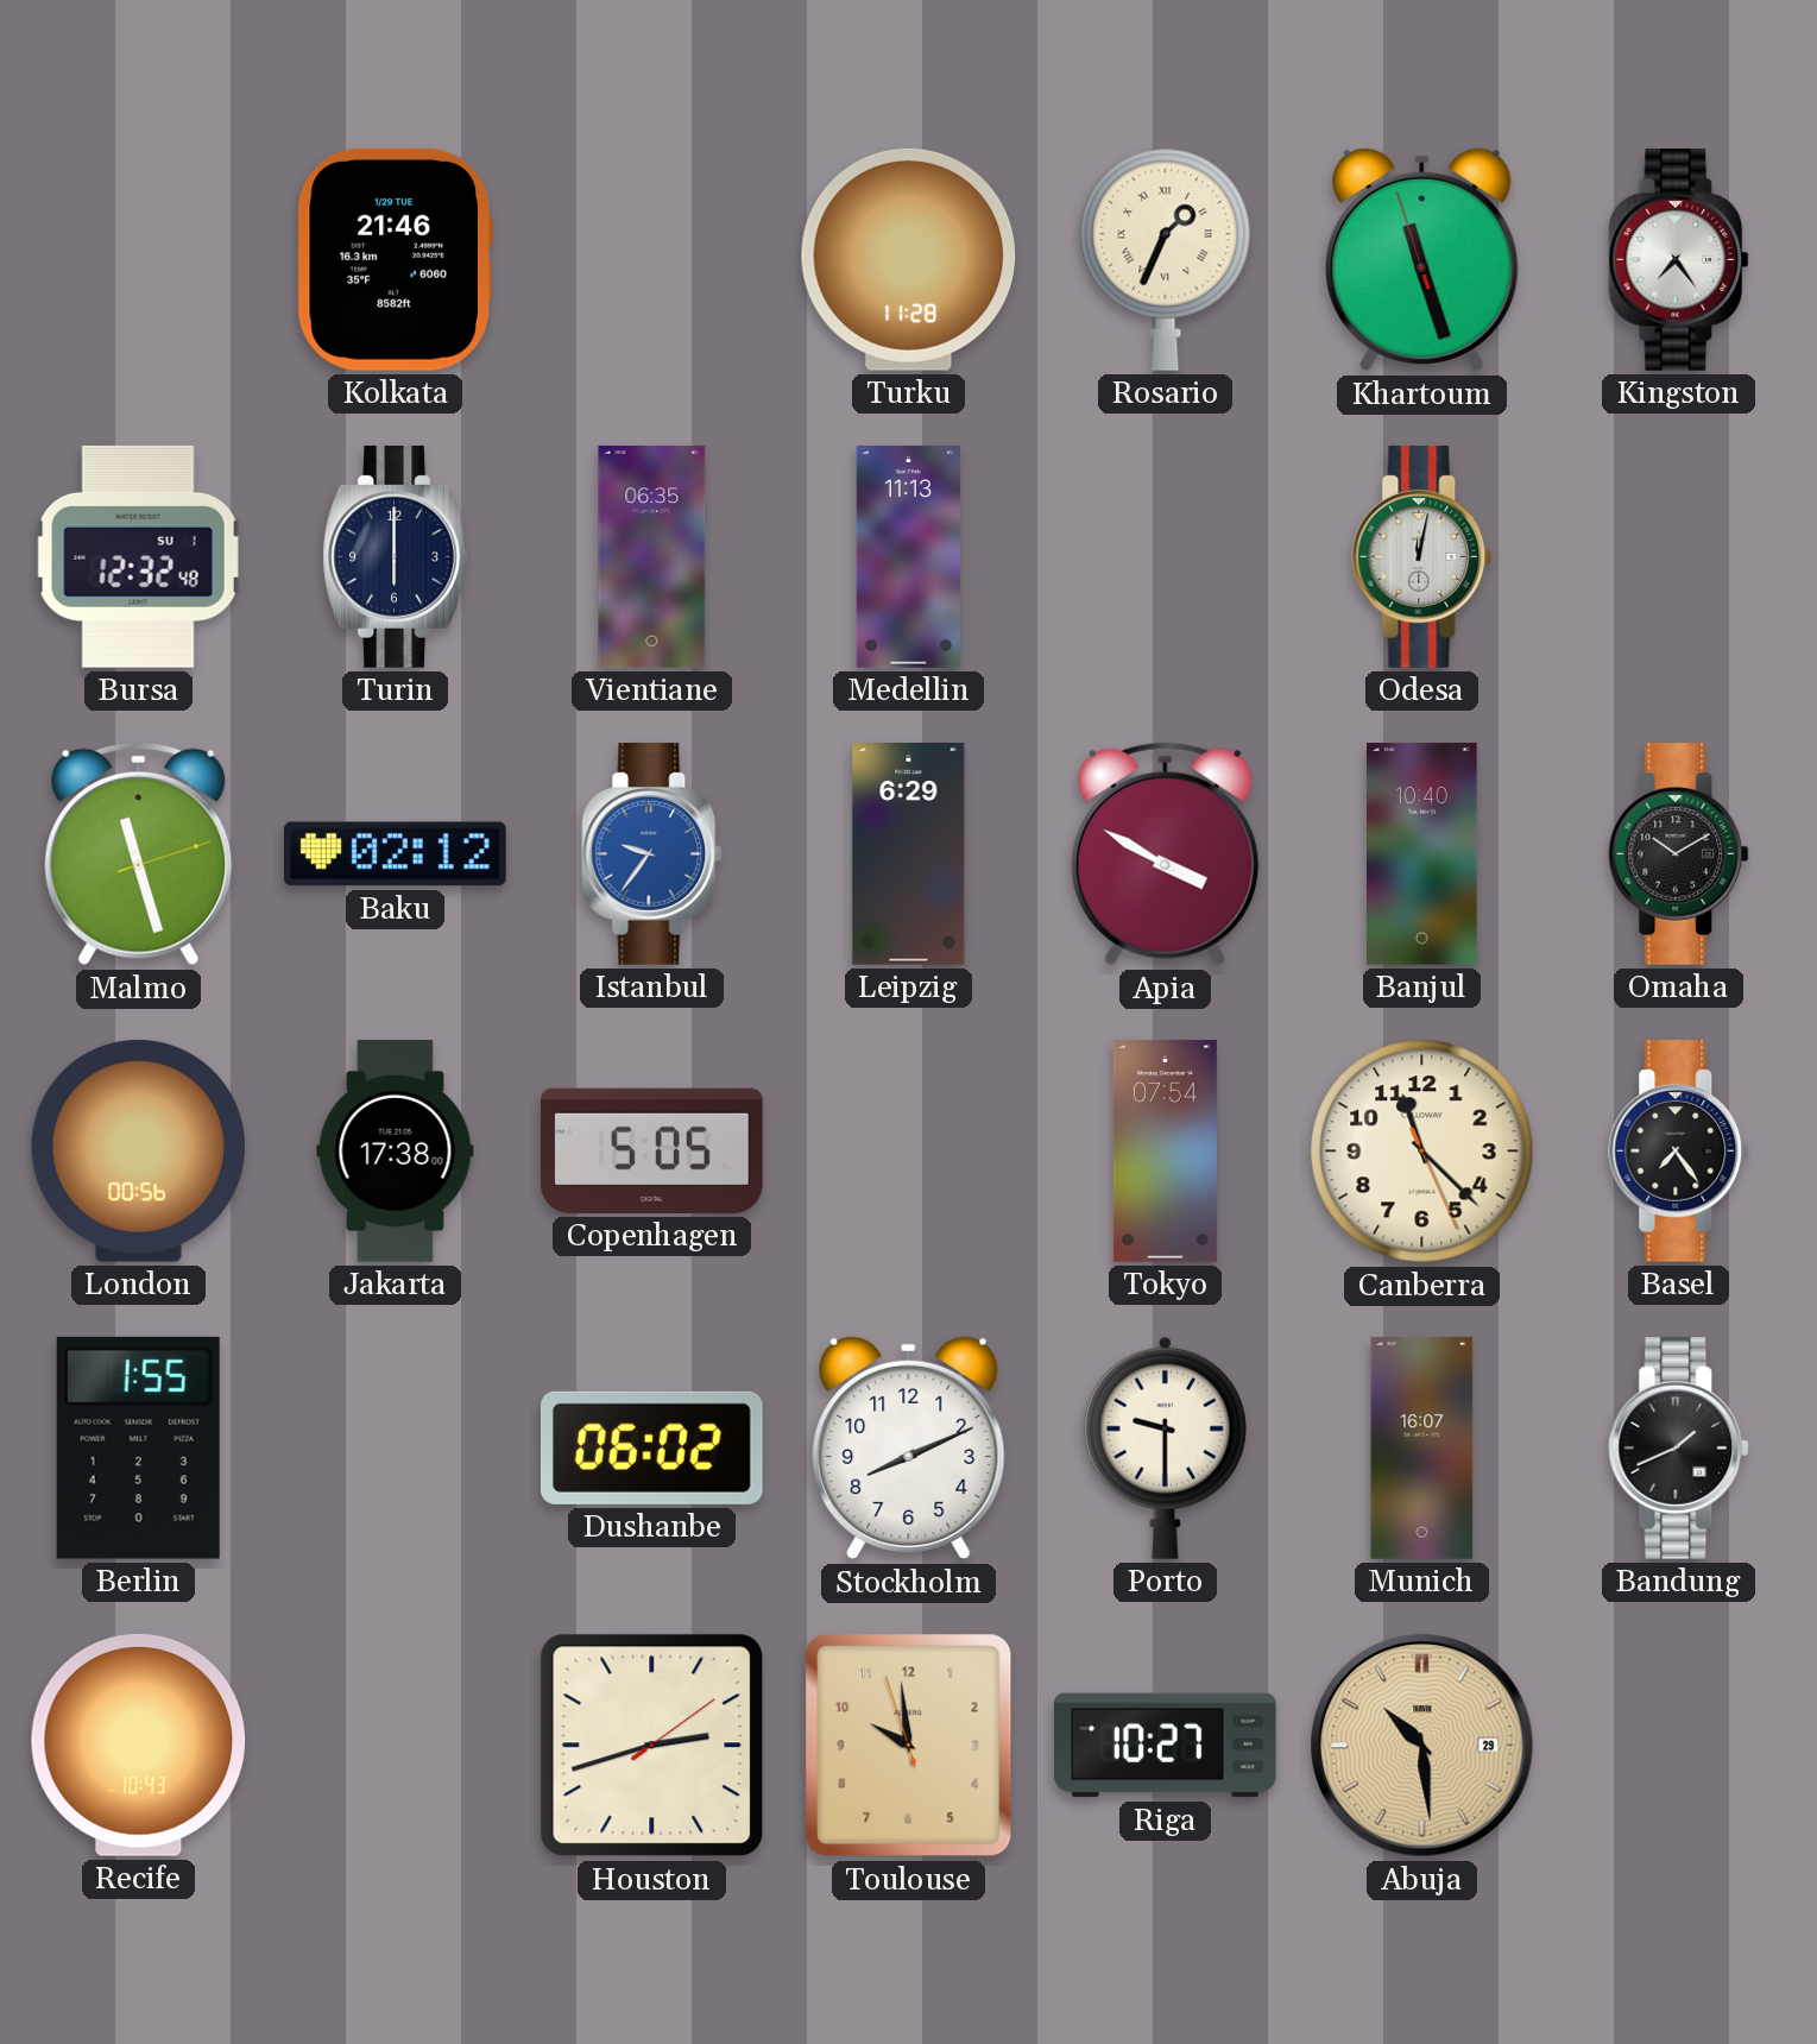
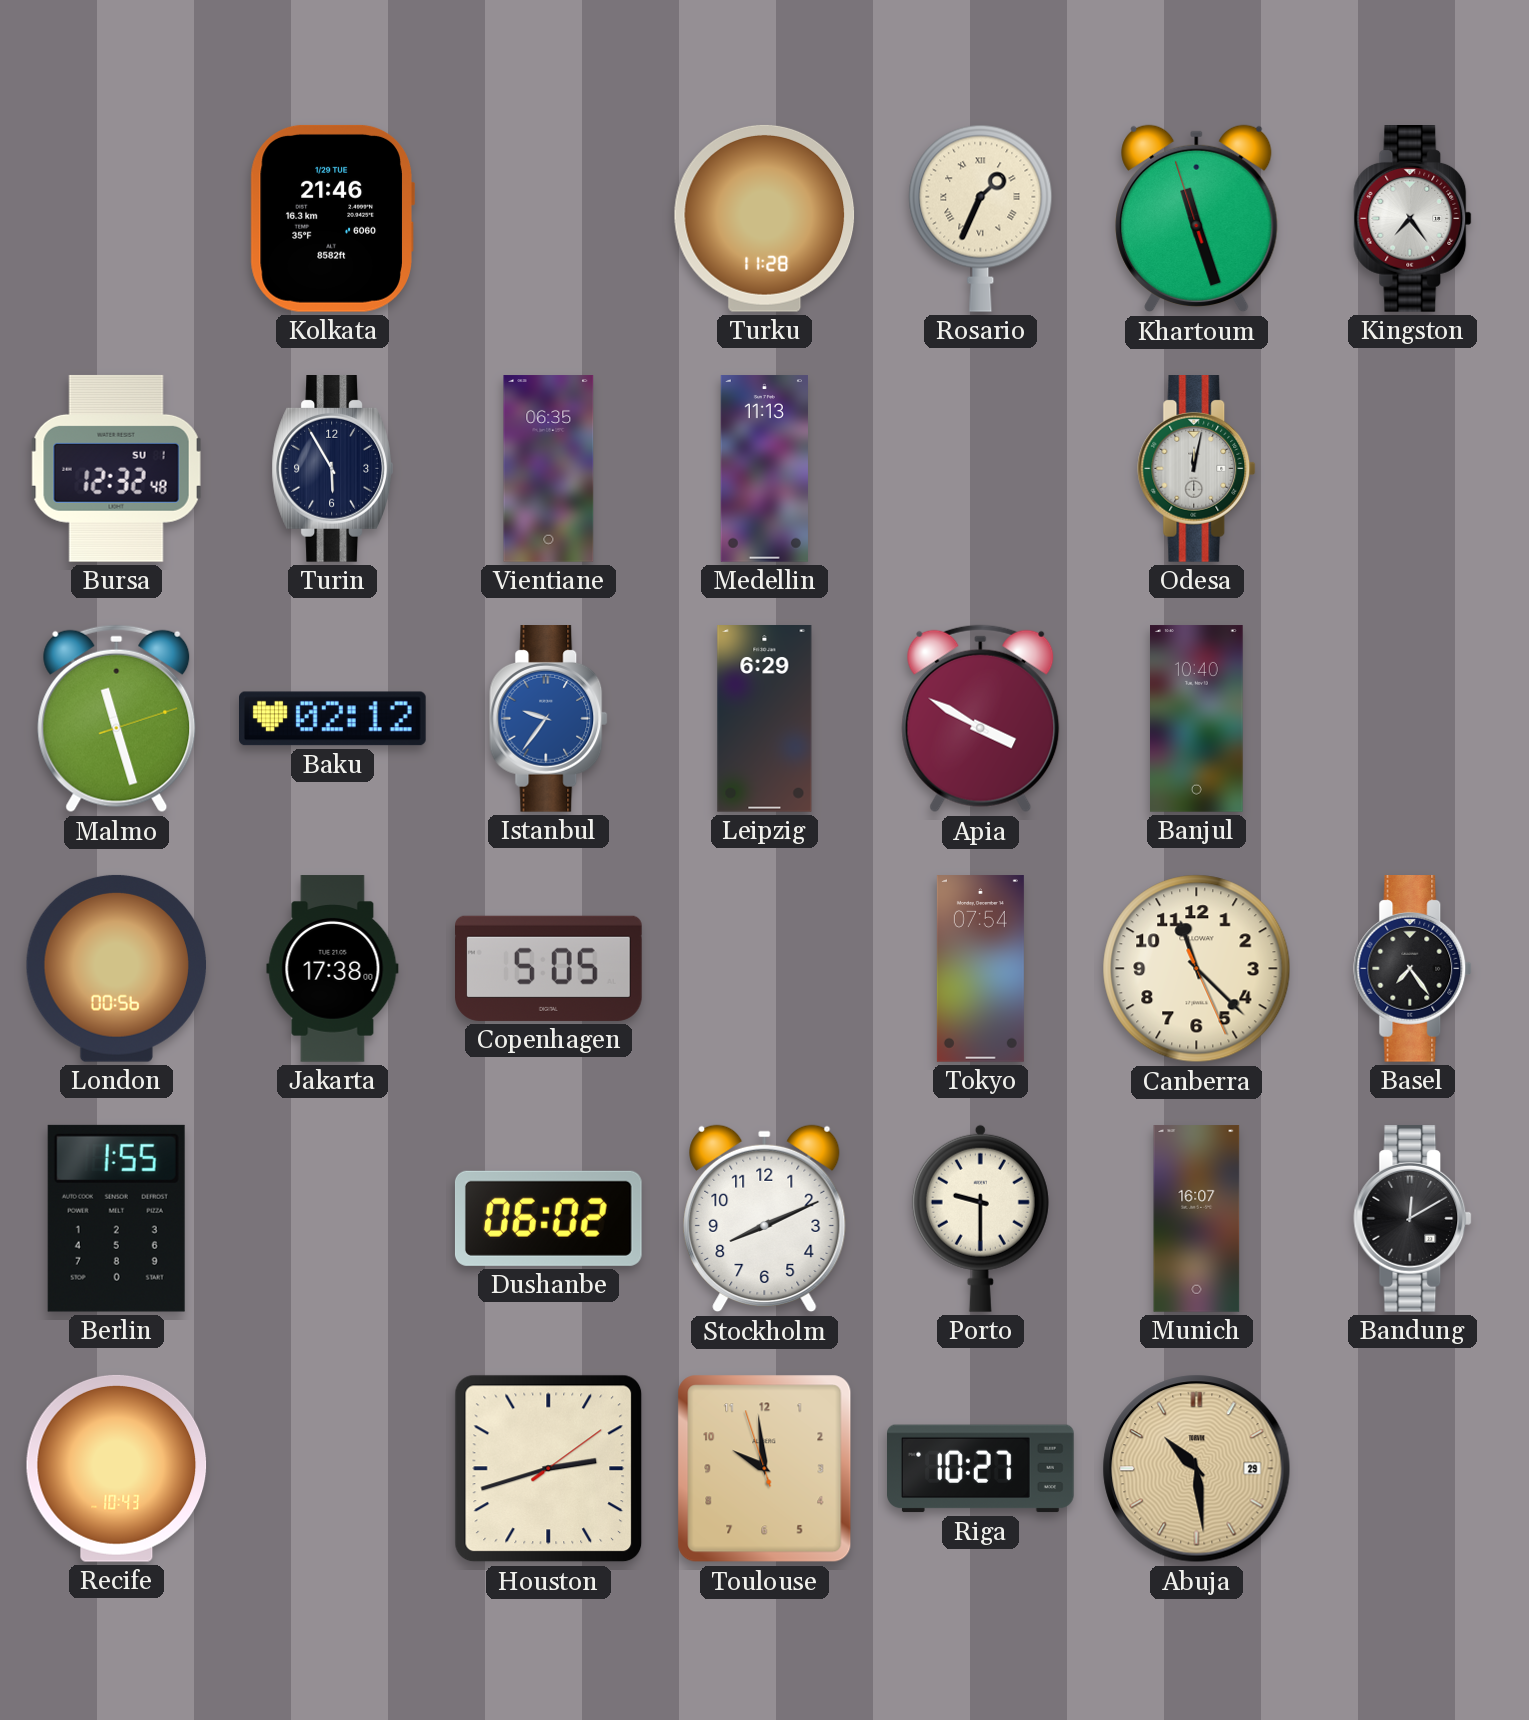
Turin: 6:00 -> 5:55
Omaha: 10:10 -> none
Bandung: 1:41 -> 12:10
